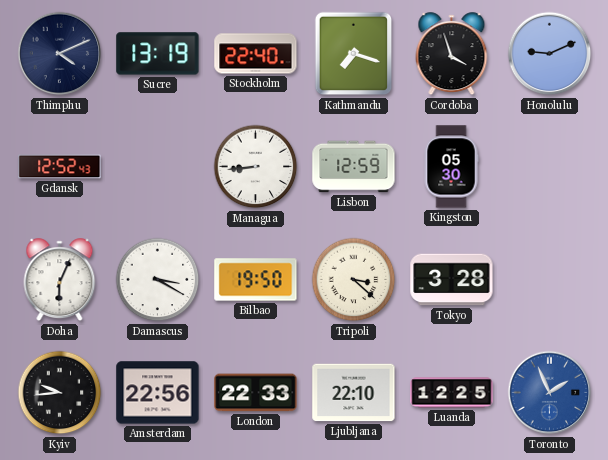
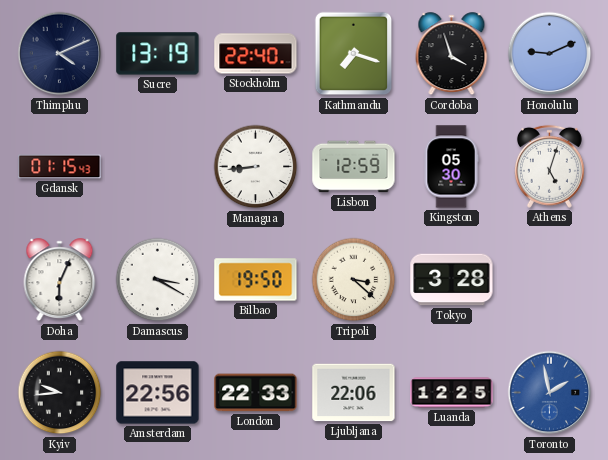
Gdansk: 12:52 -> 01:15
Athens: none -> 5:03
Ljubljana: 22:10 -> 22:06
Toronto: 1:56 -> 1:58
